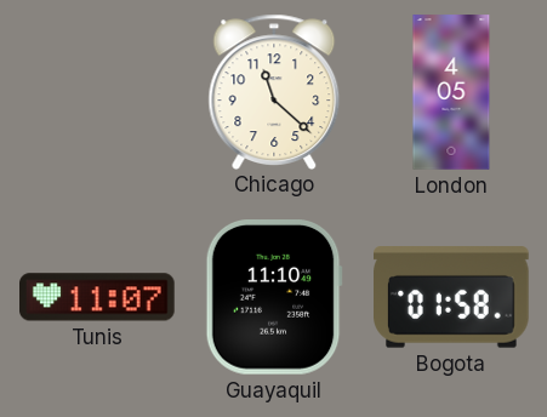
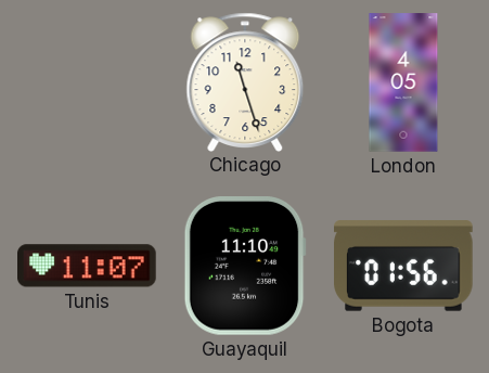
Chicago: 11:22 -> 11:27
Bogota: 01:58 -> 01:56
